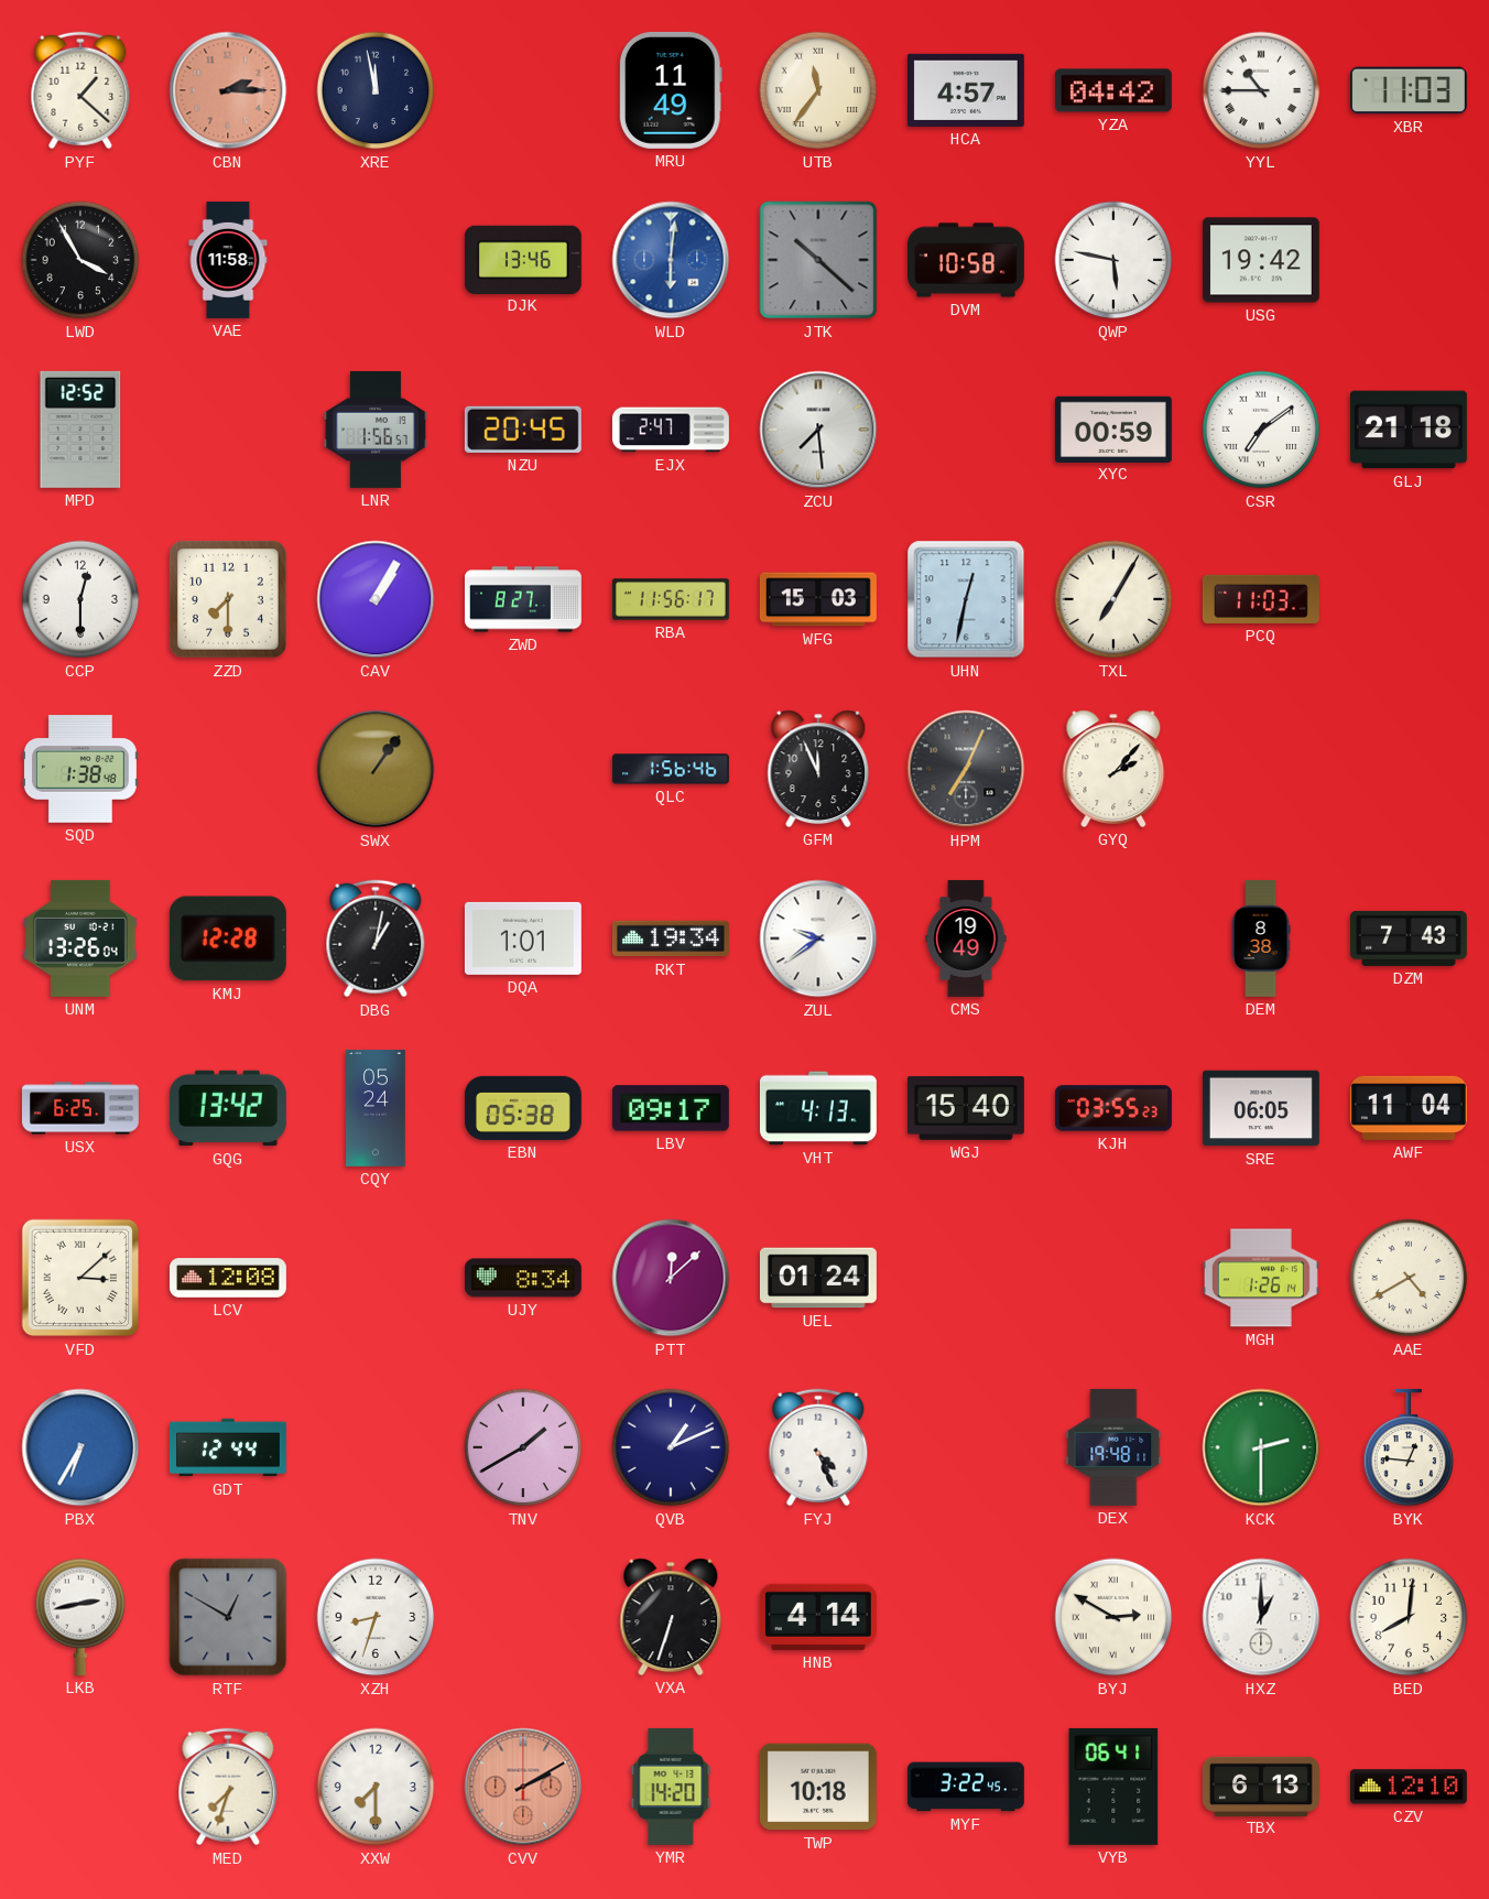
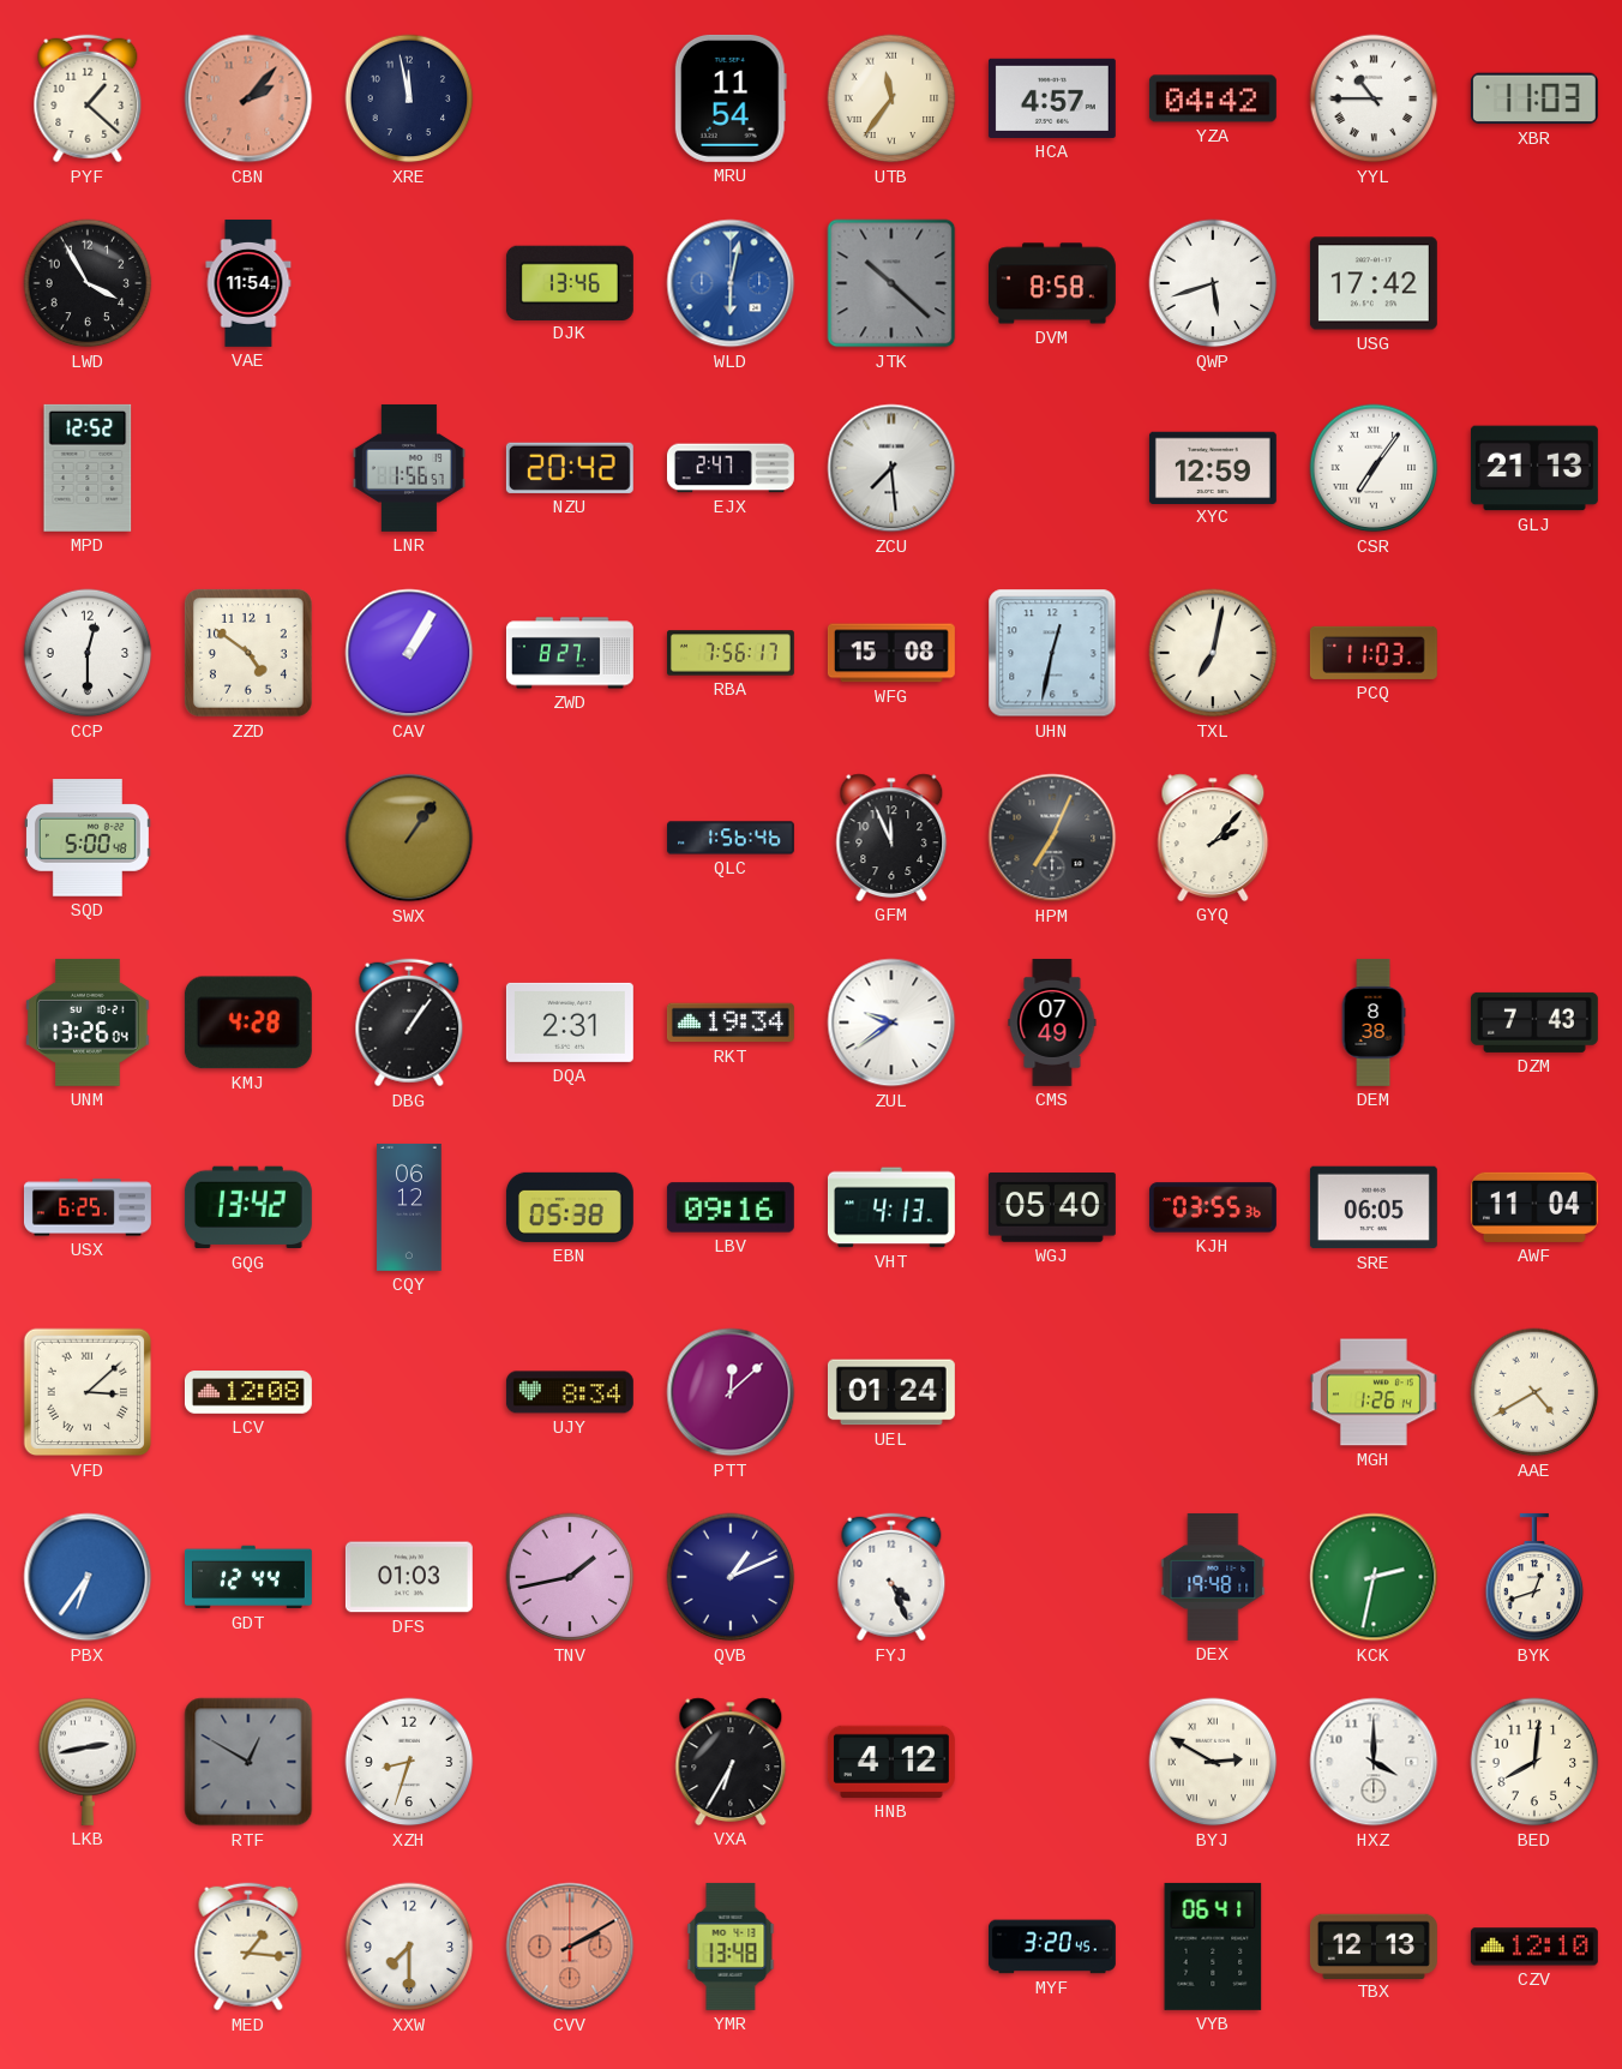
CBN: 2:15 -> 2:07
MRU: 11:49 -> 11:54
VAE: 11:58 -> 11:54
WLD: 6:01 -> 6:02
DVM: 10:58 -> 8:58
QWP: 5:47 -> 5:42
USG: 19:42 -> 17:42
NZU: 20:45 -> 20:42
XYC: 00:59 -> 12:59
CSR: 7:09 -> 7:06
GLJ: 21:18 -> 21:13
ZZD: 7:30 -> 4:51
RBA: 11:56 -> 7:56
WFG: 15:03 -> 15:08
TXL: 7:05 -> 7:02
SQD: 1:38 -> 5:00
KMJ: 12:28 -> 4:28
DBG: 1:02 -> 1:06
DQA: 1:01 -> 2:31
CMS: 19:49 -> 07:49
CQY: 05:24 -> 06:12
LBV: 09:17 -> 09:16
WGJ: 15:40 -> 05:40
KJH: 03:55:23 -> 03:55:36
PBX: 6:35 -> 6:36
DFS: none -> 01:03
TNV: 1:40 -> 1:43
KCK: 2:30 -> 2:32
BYK: 12:46 -> 12:42
VXA: 6:33 -> 6:35
HNB: 4:14 -> 4:12
HXZ: 1:00 -> 4:00
MED: 7:33 -> 1:16
YMR: 14:20 -> 13:48
TWP: 10:18 -> none
MYF: 3:22 -> 3:20
TBX: 6:13 -> 12:13
